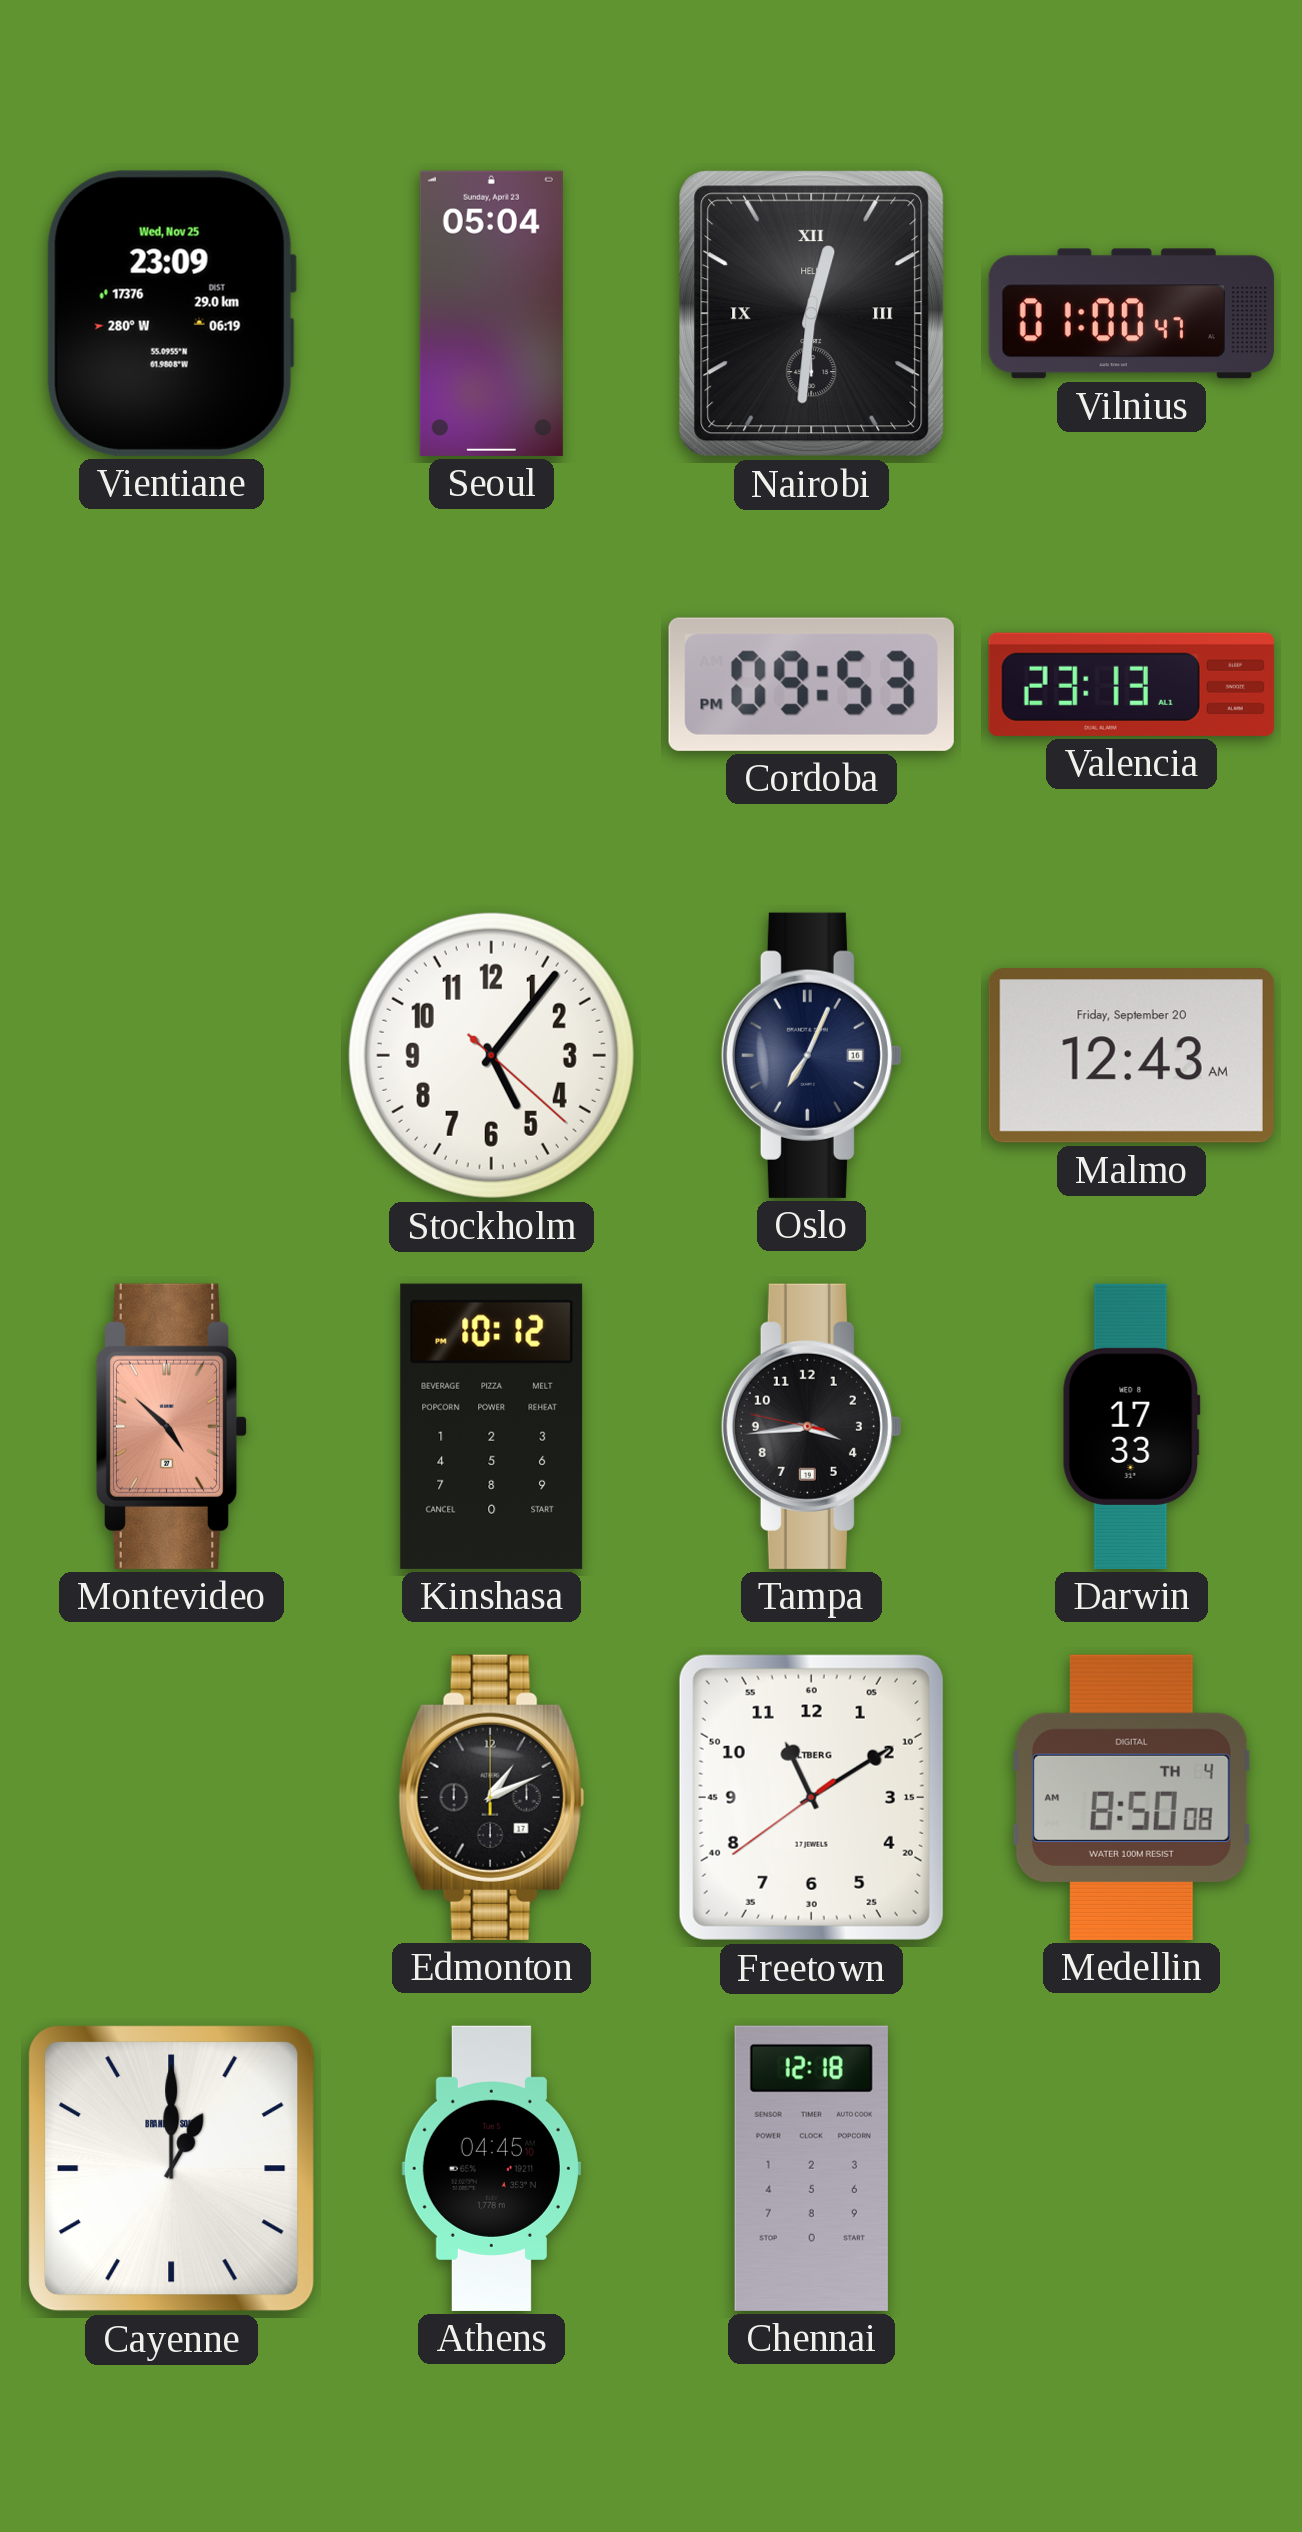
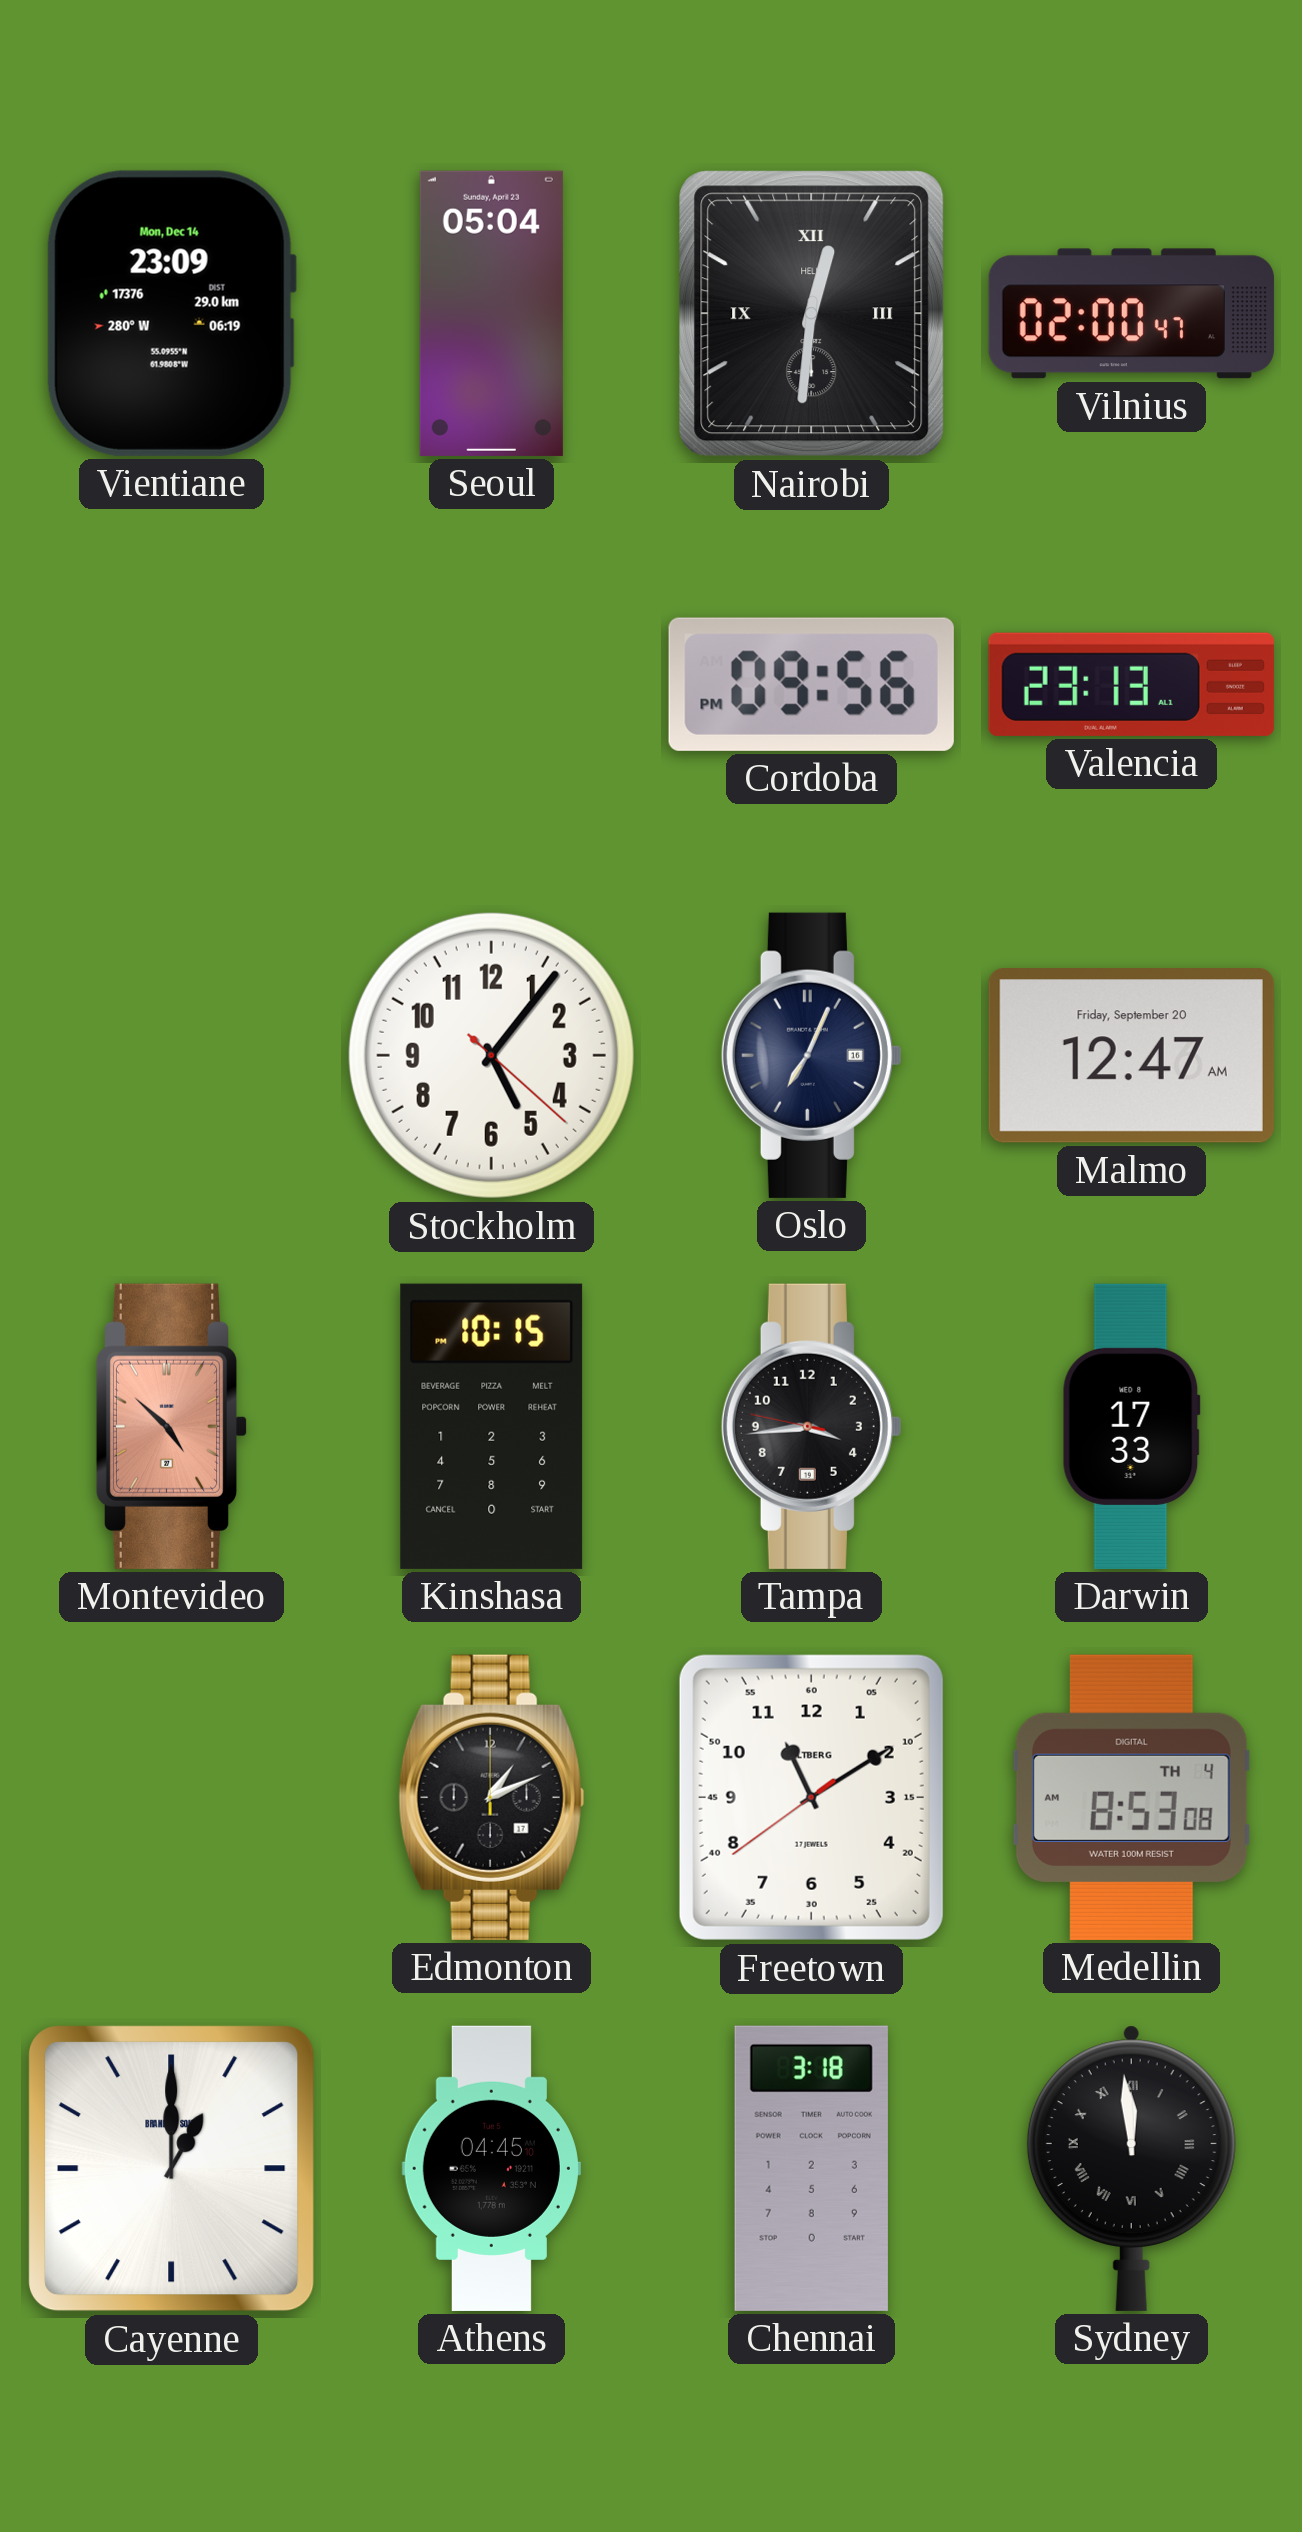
Vientiane date: Wed, Nov 25 -> Mon, Dec 14
Vilnius: 01:00 -> 02:00
Cordoba: 09:53 -> 09:56
Malmo: 12:43 -> 12:47
Kinshasa: 10:12 -> 10:15
Medellin: 8:50 -> 8:53
Chennai: 12:18 -> 3:18
Sydney: none -> 11:59
